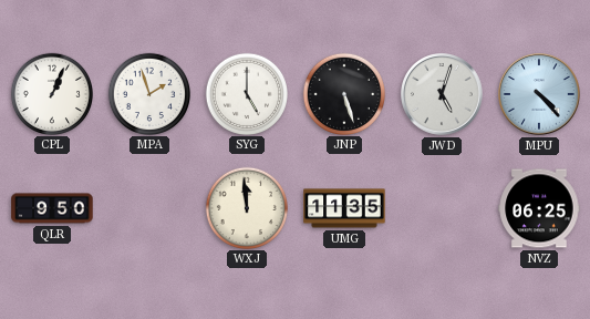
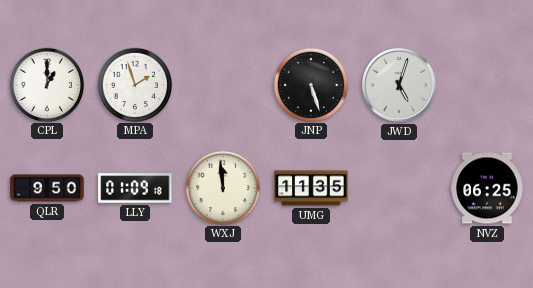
CPL: 1:04 -> 1:00
SYG: 5:00 -> none
MPU: 4:23 -> none
LLY: none -> 01:09
